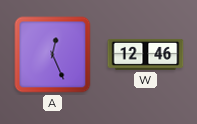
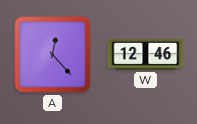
A: 12:26 -> 12:23
